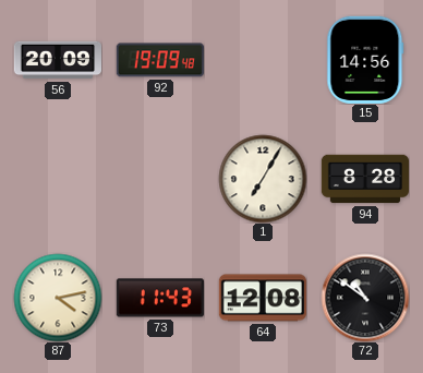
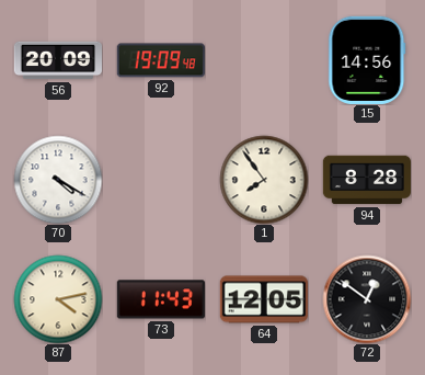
70: none -> 4:20
1: 7:05 -> 7:54
64: 12:08 -> 12:05
72: 10:51 -> 12:51
